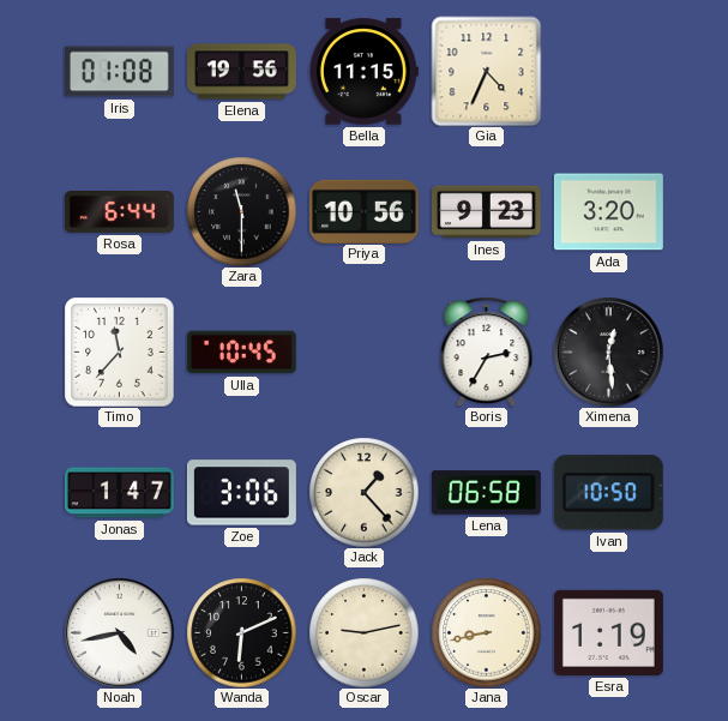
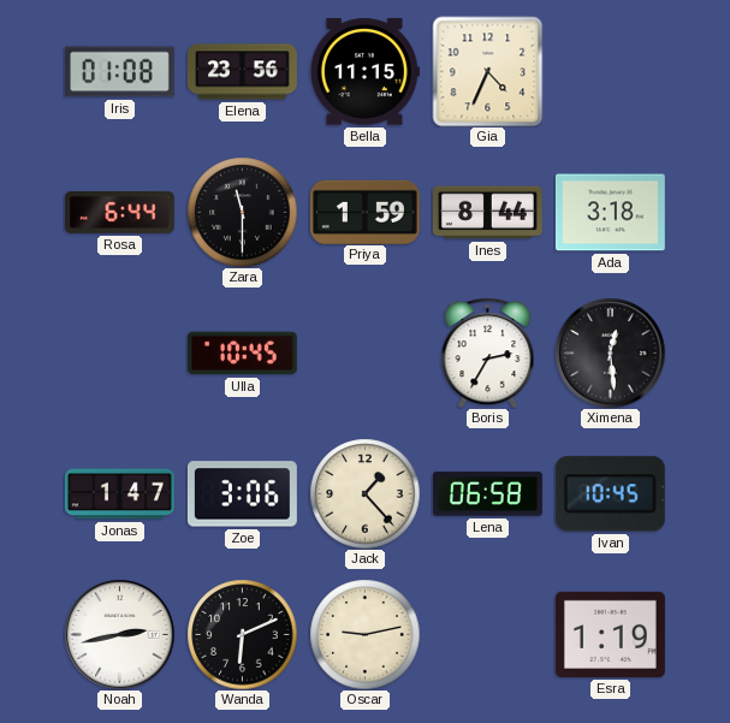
Elena: 19:56 -> 23:56
Priya: 10:56 -> 1:59
Ines: 9:23 -> 8:44
Ada: 3:20 -> 3:18
Timo: 11:37 -> none
Ivan: 10:50 -> 10:45
Noah: 4:43 -> 2:43
Jana: 8:43 -> none
